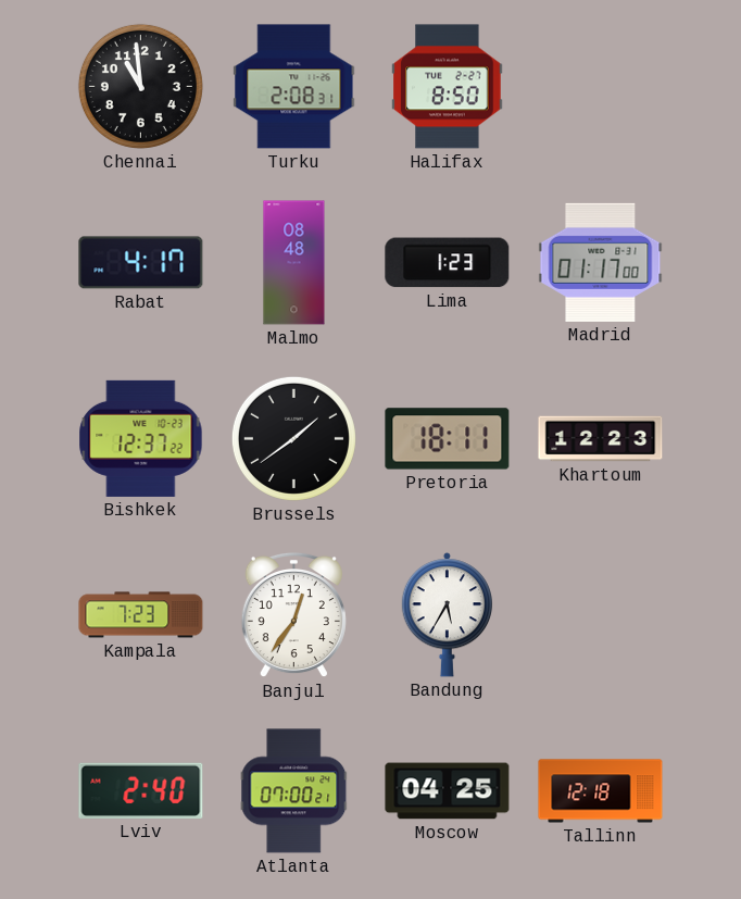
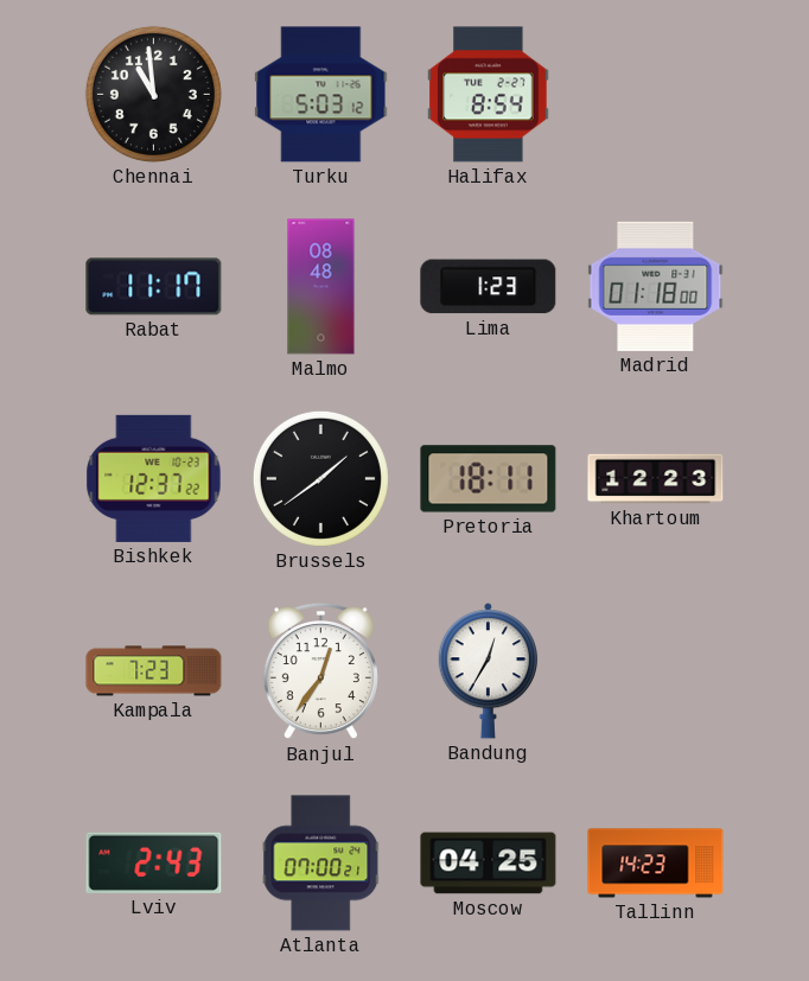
Turku: 2:08 -> 5:03
Halifax: 8:50 -> 8:54
Rabat: 4:17 -> 11:17
Madrid: 01:17 -> 01:18
Bandung: 5:35 -> 12:35
Lviv: 2:40 -> 2:43
Tallinn: 12:18 -> 14:23
